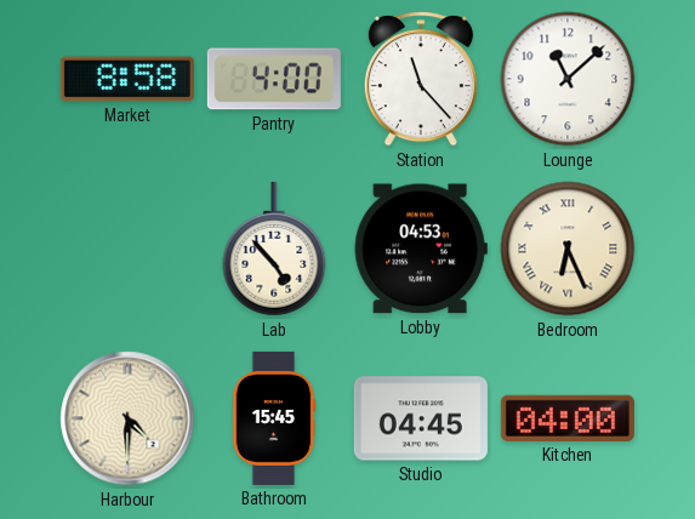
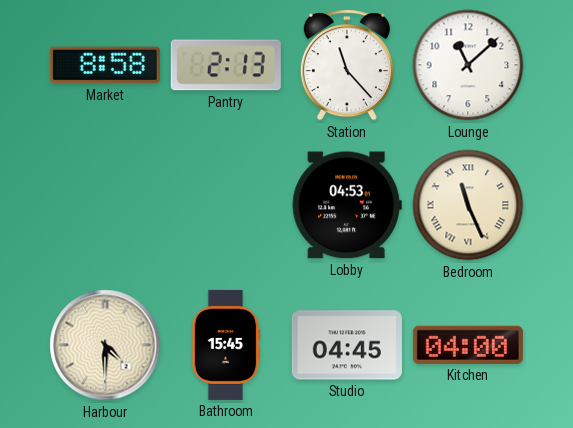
Pantry: 4:00 -> 2:13
Lab: 4:53 -> none
Bedroom: 6:26 -> 11:26
